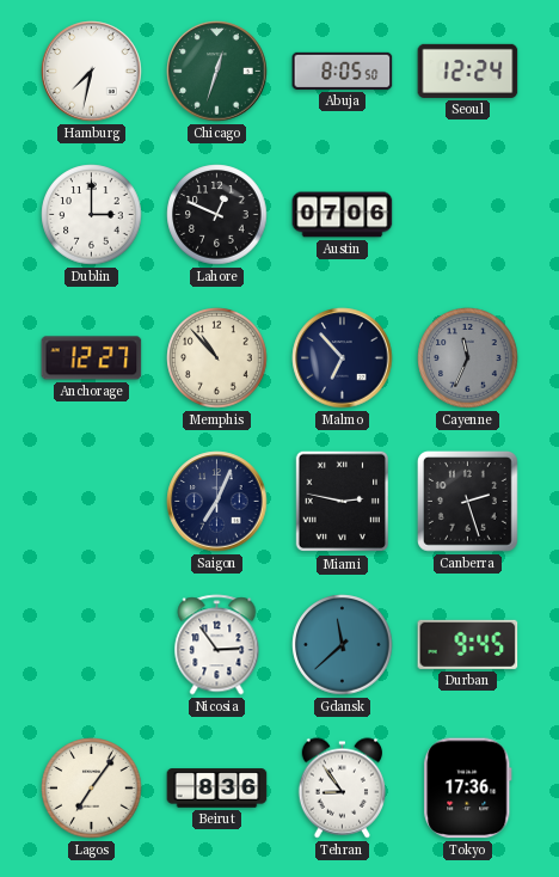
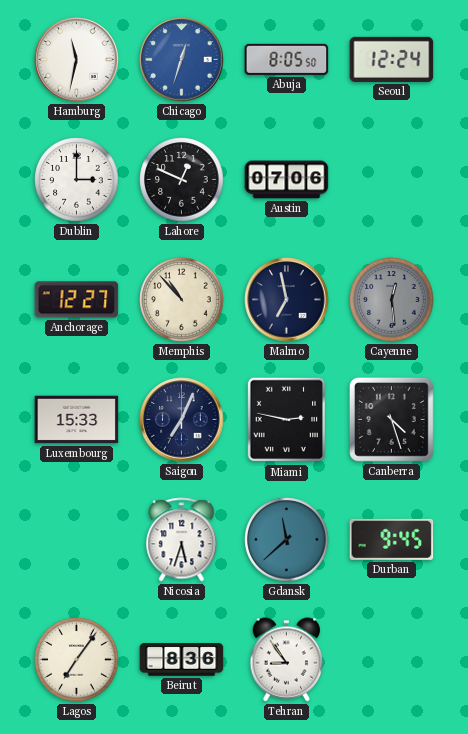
Hamburg: 7:32 -> 11:32
Chicago dial: green -> blue
Malmo: 6:53 -> 6:58
Cayenne: 11:34 -> 12:29
Luxembourg: none -> 15:33
Canberra: 2:27 -> 4:27
Nicosia: 2:54 -> 5:33
Tokyo: 17:36 -> none
